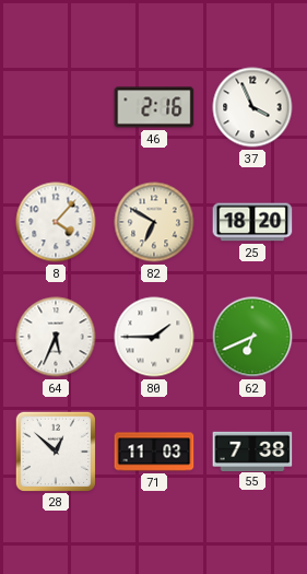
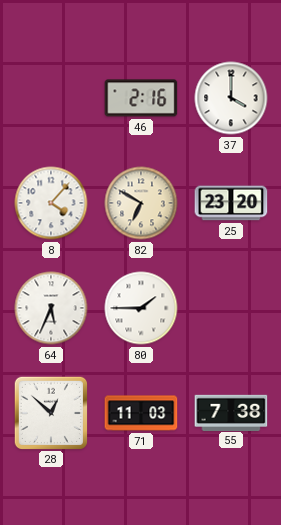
37: 3:56 -> 4:00
25: 18:20 -> 23:20
62: 6:41 -> none
